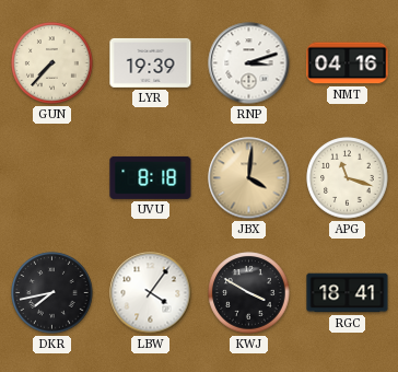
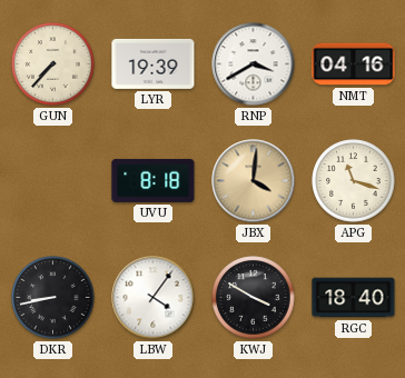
RNP: 3:12 -> 3:40
DKR: 7:43 -> 8:43
RGC: 18:41 -> 18:40
